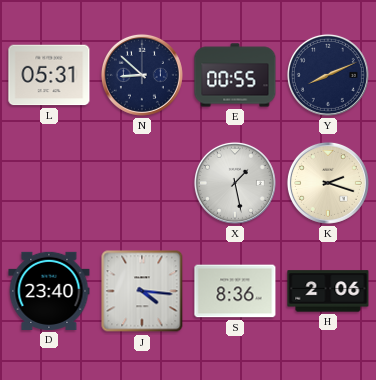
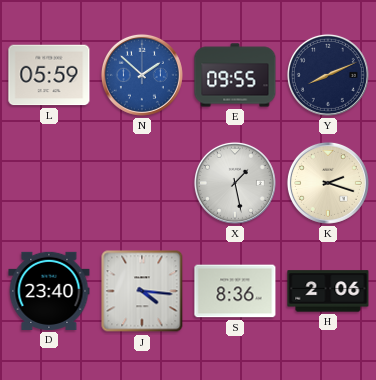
L: 05:31 -> 05:59
N: 8:52 -> 1:52
N dial: navy -> blue
E: 00:55 -> 09:55
